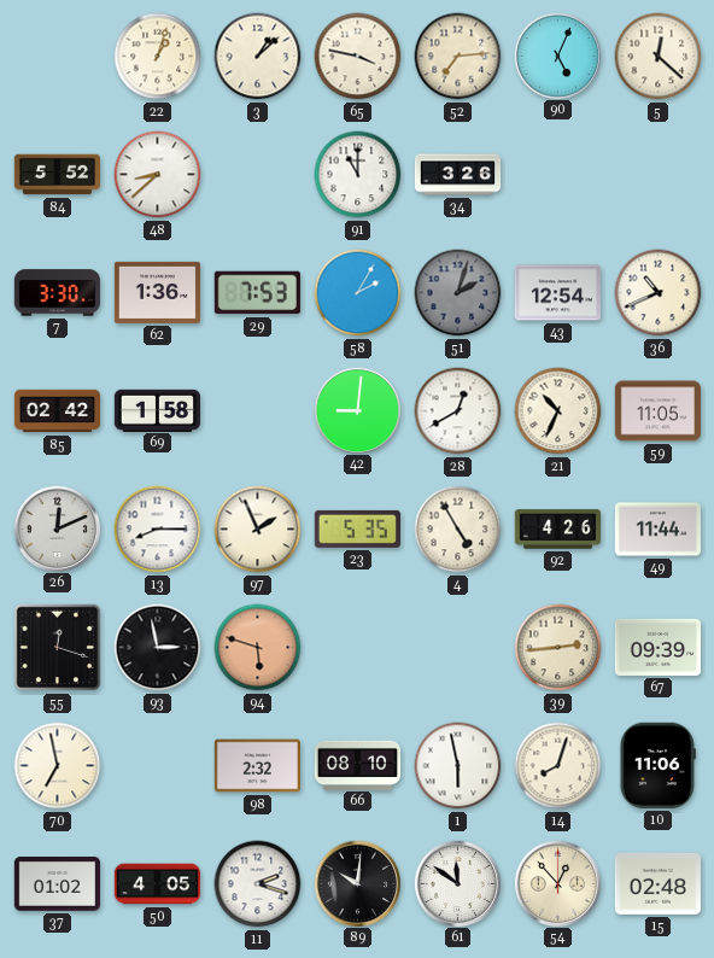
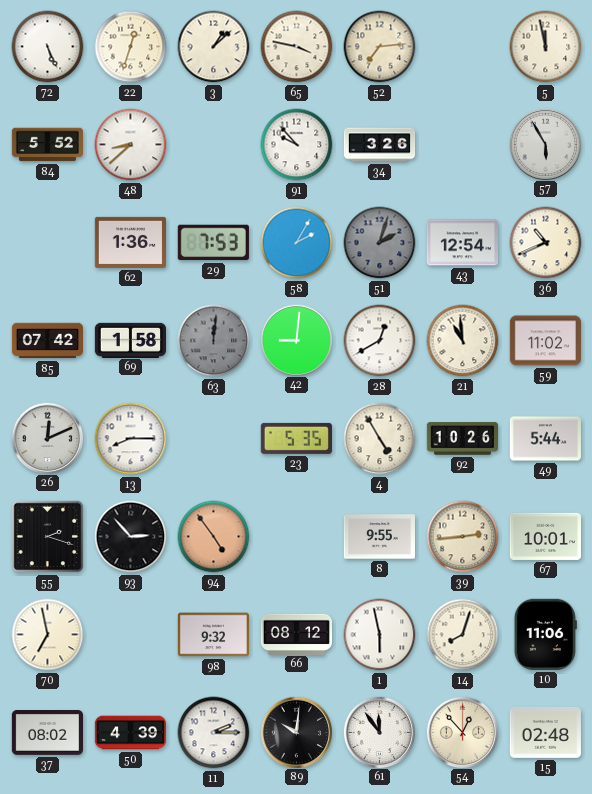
72: none -> 5:26
22: 1:03 -> 12:33
90: 5:04 -> none
5: 12:22 -> 11:58
91: 11:00 -> 9:53
57: none -> 5:55
7: 3:30 -> none
85: 02:42 -> 07:42
63: none -> 12:01
21: 10:34 -> 10:59
59: 11:05 -> 11:02
97: 1:56 -> none
92: 4:26 -> 10:26
49: 11:44 -> 5:44
55: 12:18 -> 2:18
93: 2:58 -> 2:53
94: 5:48 -> 4:54
8: none -> 9:55
67: 09:39 -> 10:01
98: 2:32 -> 9:32
66: 08:10 -> 08:12
37: 01:02 -> 08:02
50: 4:05 -> 4:39
11: 2:18 -> 2:15
61: 11:51 -> 11:54
